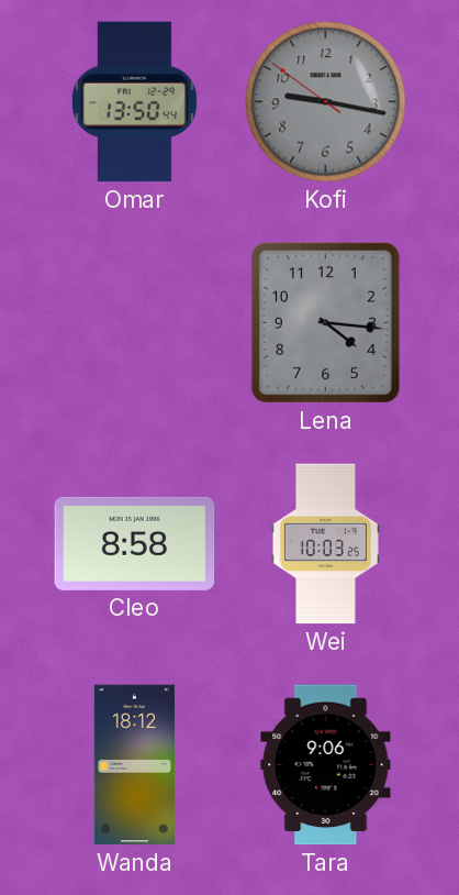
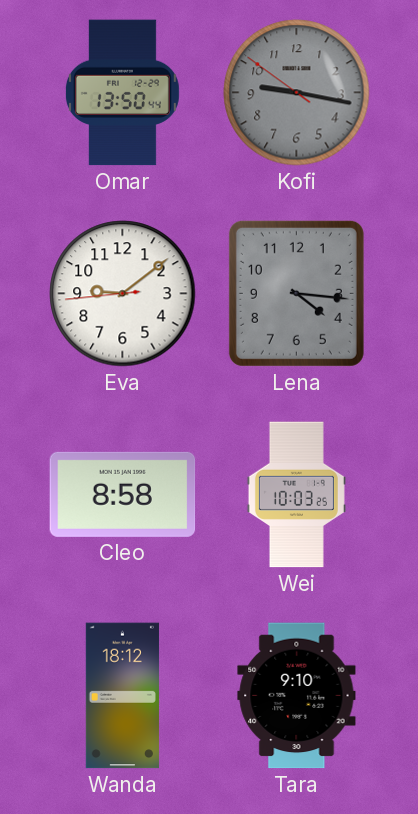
Eva: none -> 9:08
Tara: 9:06 -> 9:10
